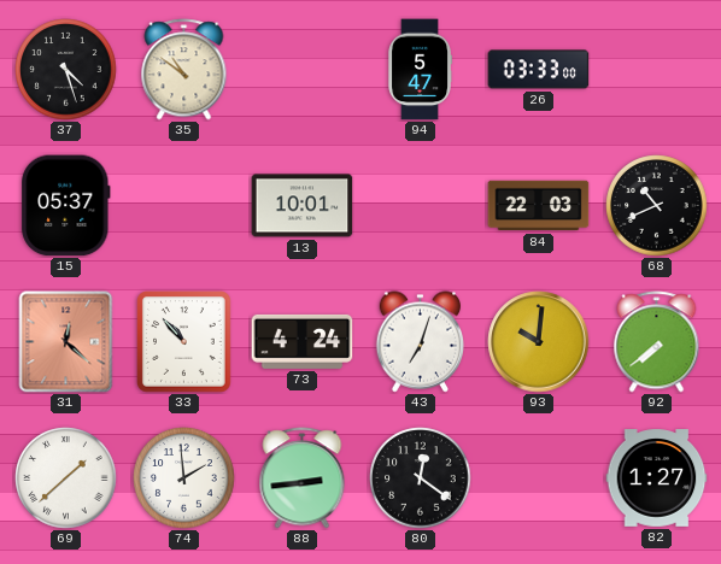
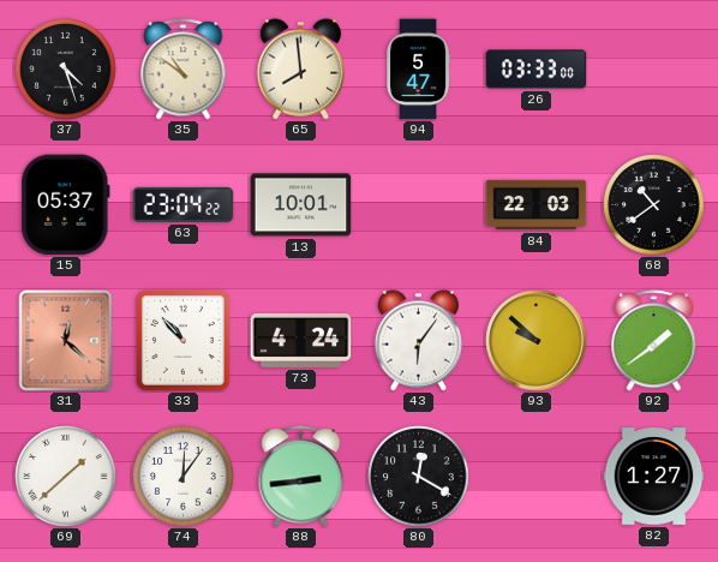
65: none -> 7:59
63: none -> 23:04
68: 10:41 -> 10:39
43: 7:03 -> 6:06
93: 10:01 -> 9:52
92: 7:39 -> 1:39
74: 1:59 -> 12:06
80: 12:21 -> 12:20
